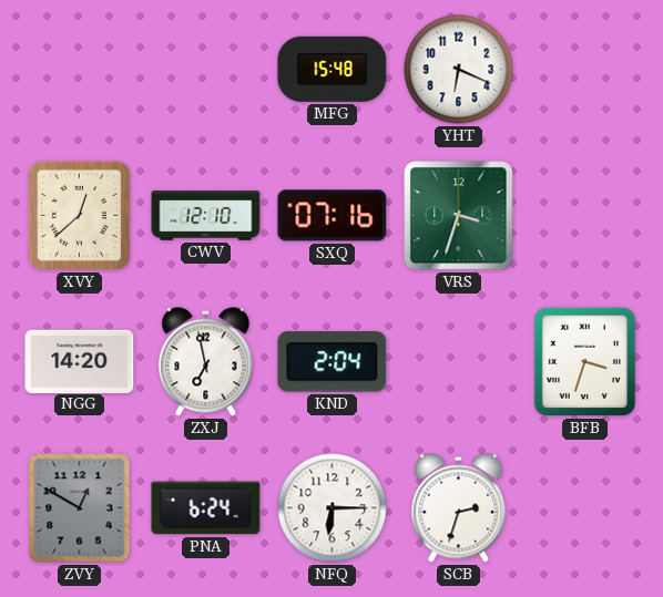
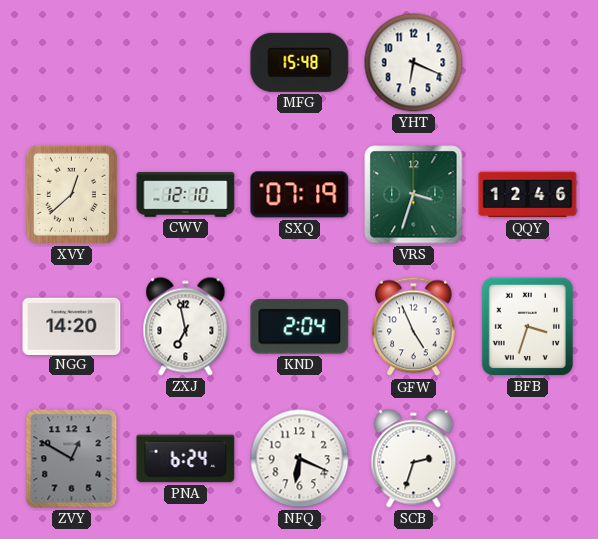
SXQ: 07:16 -> 07:19
QQY: none -> 12:46
GFW: none -> 4:56
NFQ: 6:15 -> 6:19
